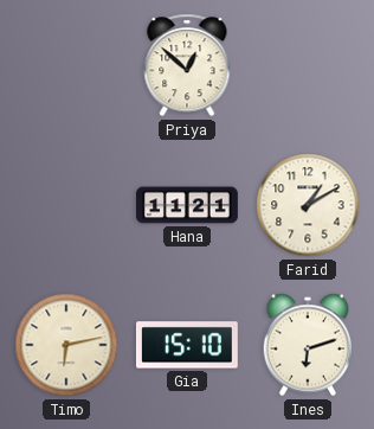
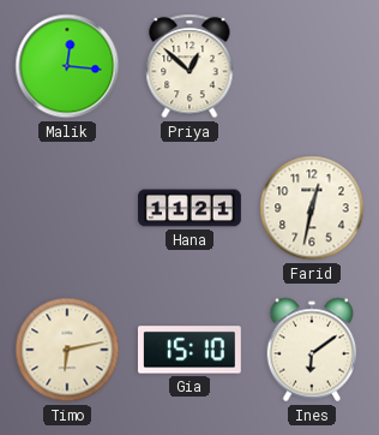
Malik: none -> 12:16
Farid: 1:10 -> 12:32
Ines: 6:12 -> 6:09
